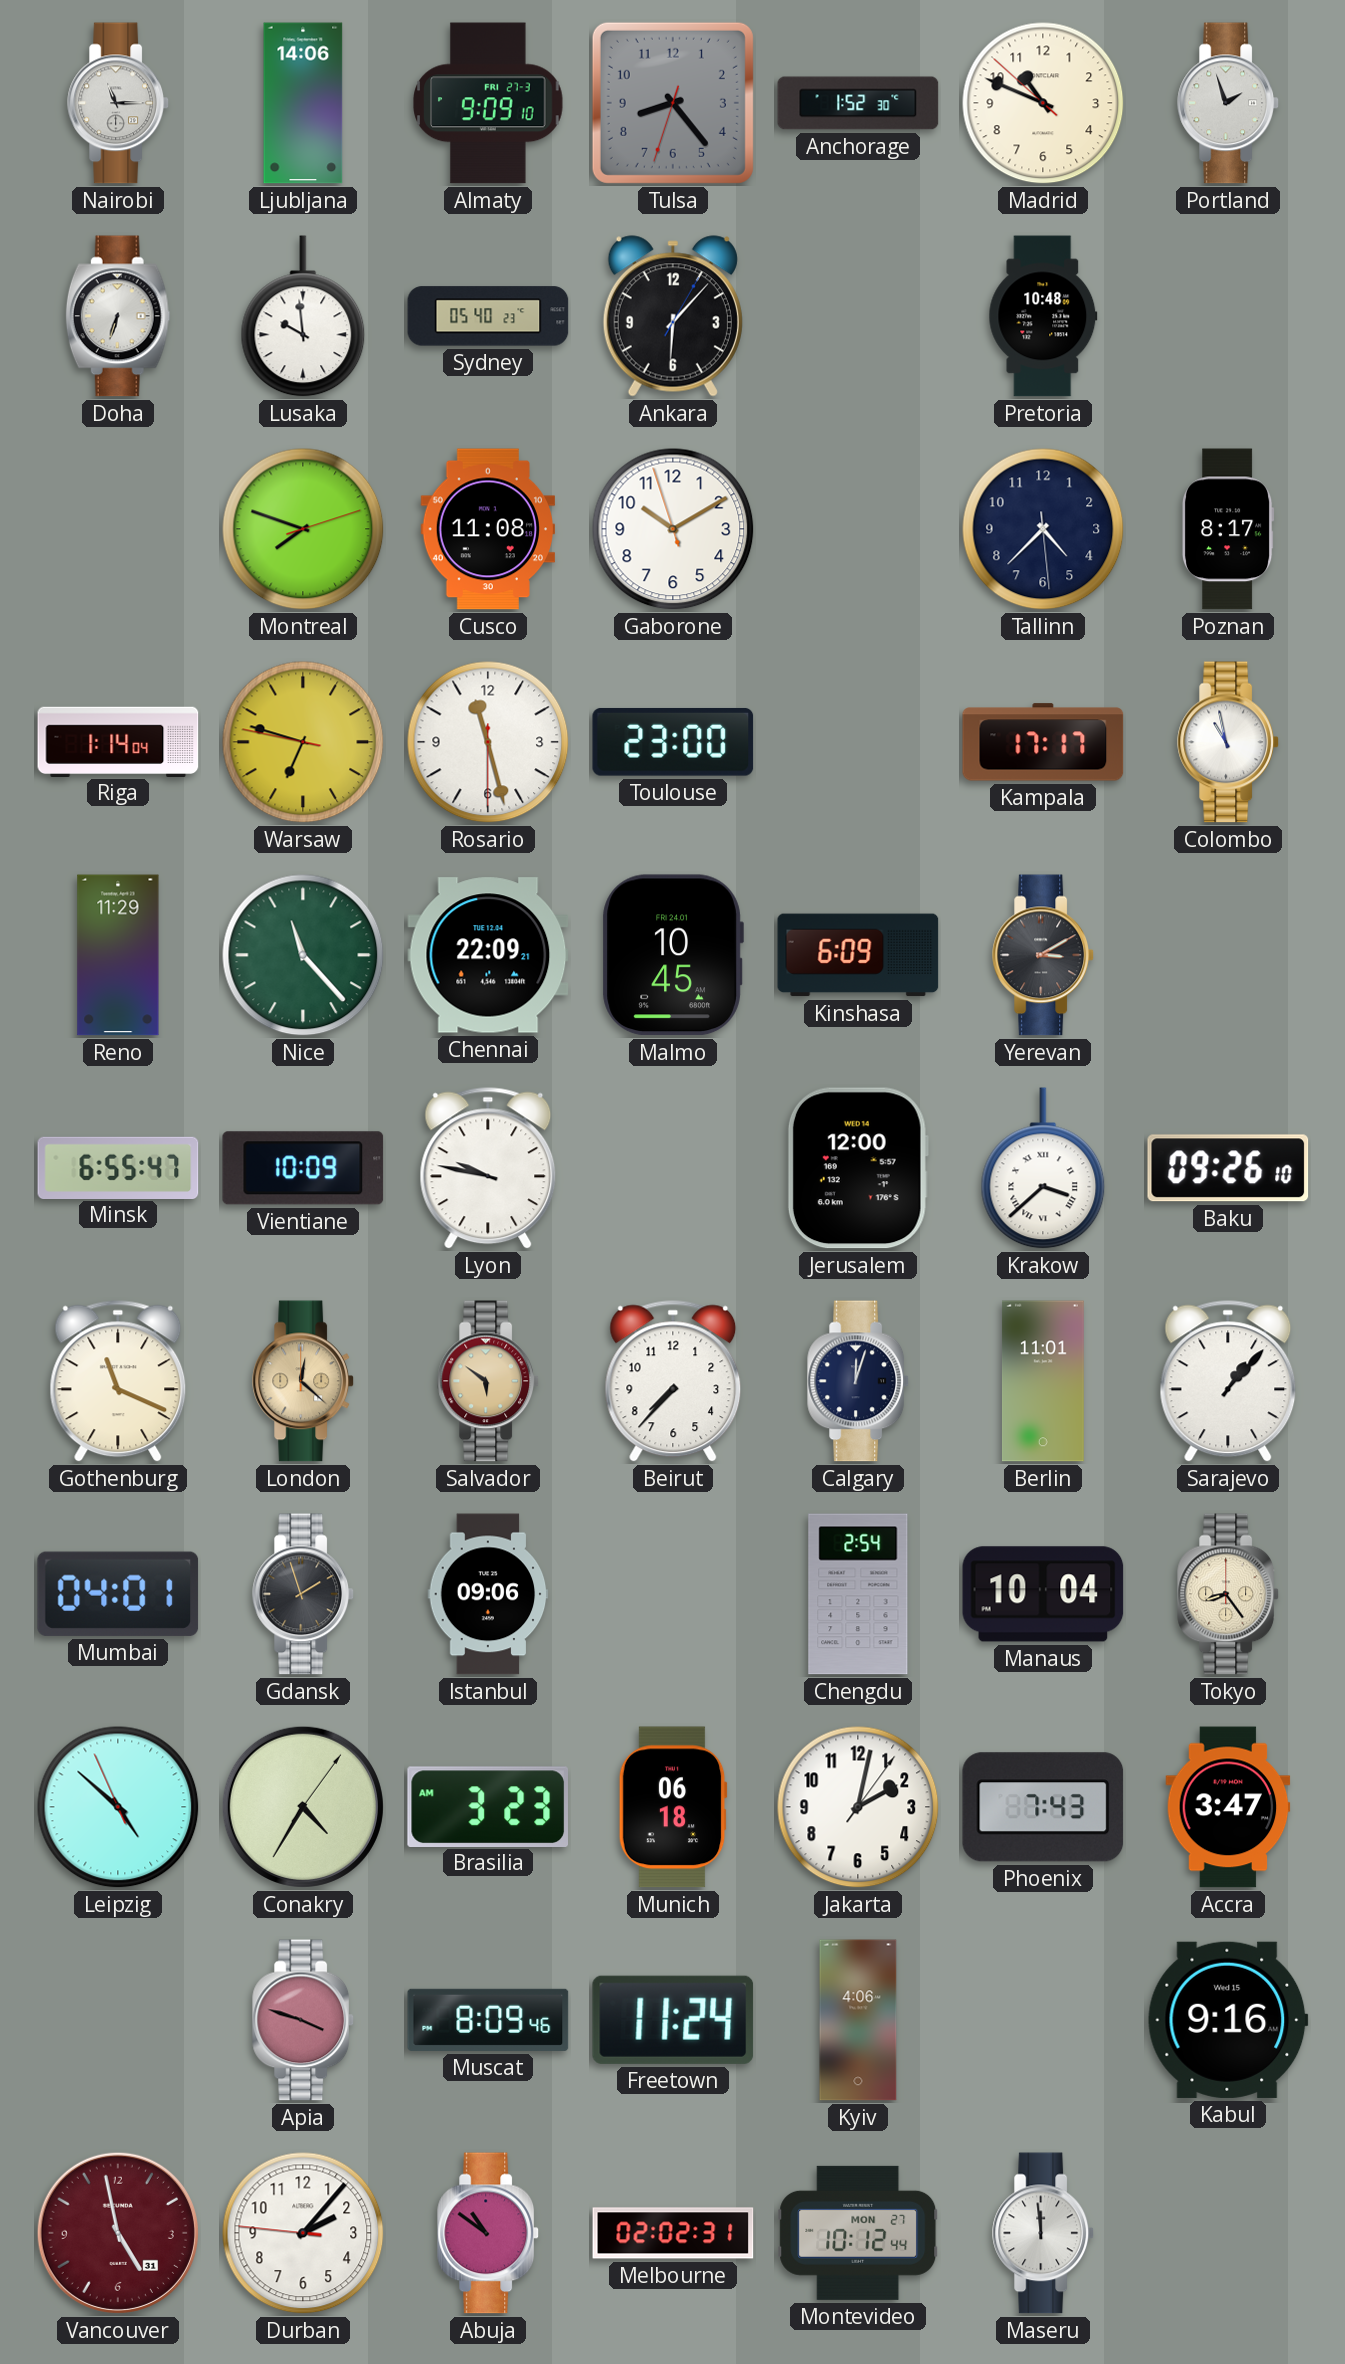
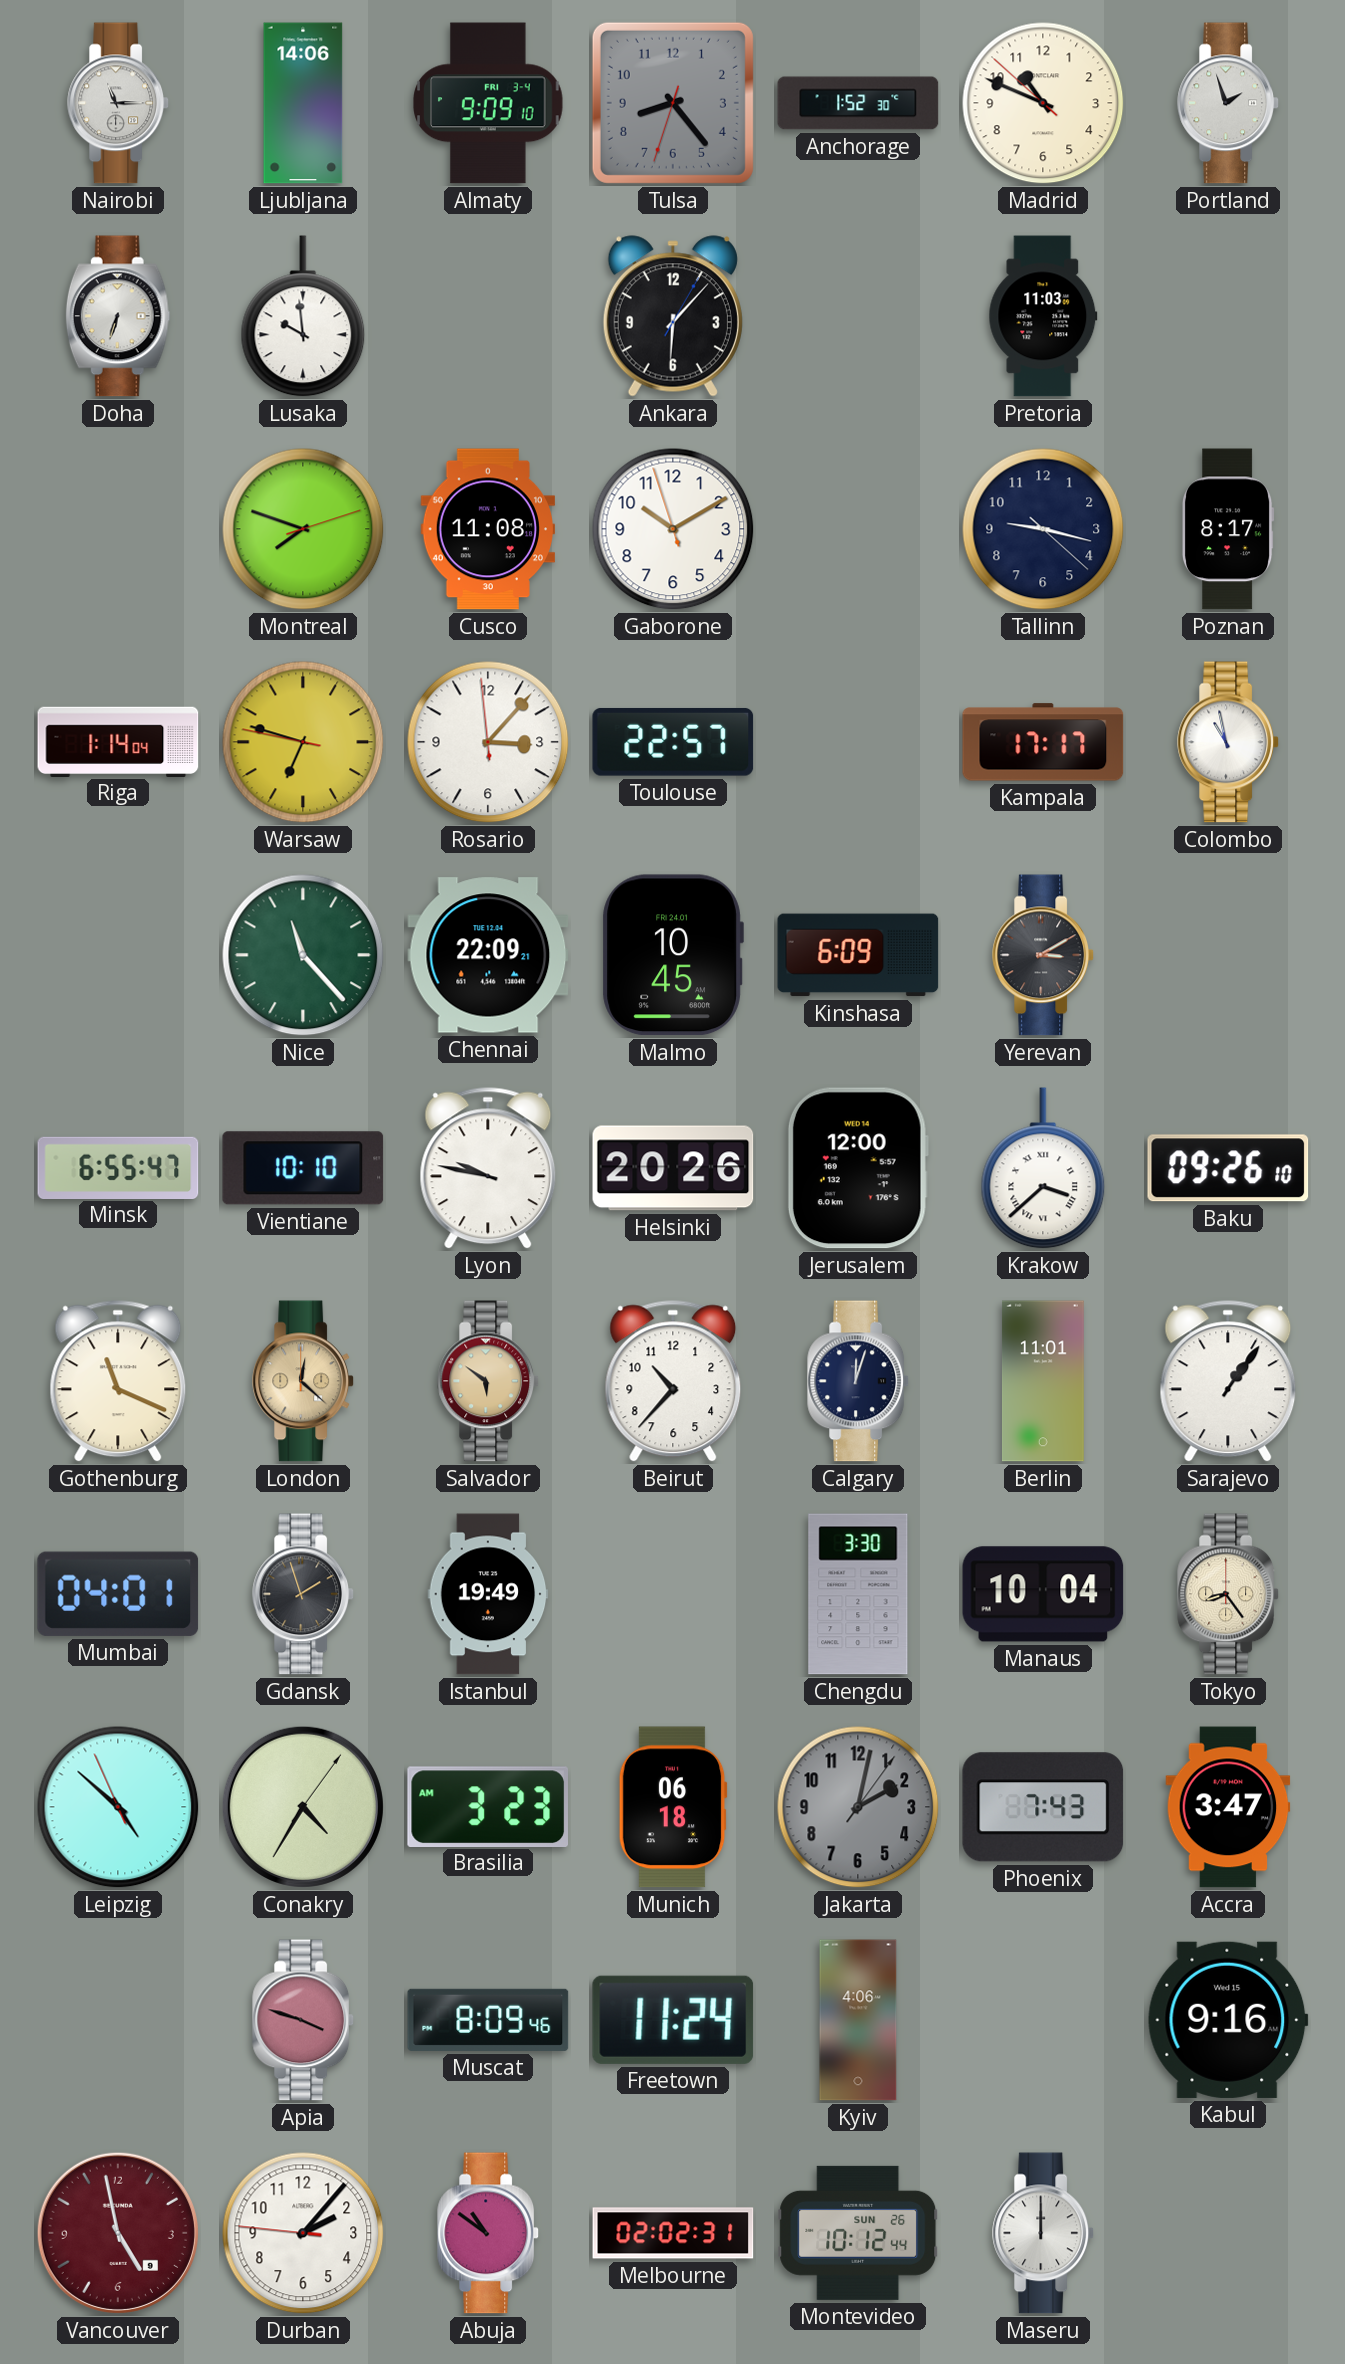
Almaty date: FRI 27-3 -> FRI 3-4
Sydney: 05:40 -> none
Pretoria: 10:48 -> 11:03
Tallinn: 4:37 -> 9:17
Rosario: 11:27 -> 3:06
Toulouse: 23:00 -> 22:57
Reno: 11:29 -> none
Vientiane: 10:09 -> 10:10
Helsinki: none -> 20:26
Beirut: 7:37 -> 10:37
Sarajevo: 1:07 -> 1:06
Istanbul: 09:06 -> 19:49
Chengdu: 2:54 -> 3:30
Jakarta dial: white -> grey
Vancouver date: 31 -> 9
Montevideo date: MON 27 -> SUN 26
Maseru: 11:59 -> 12:00
